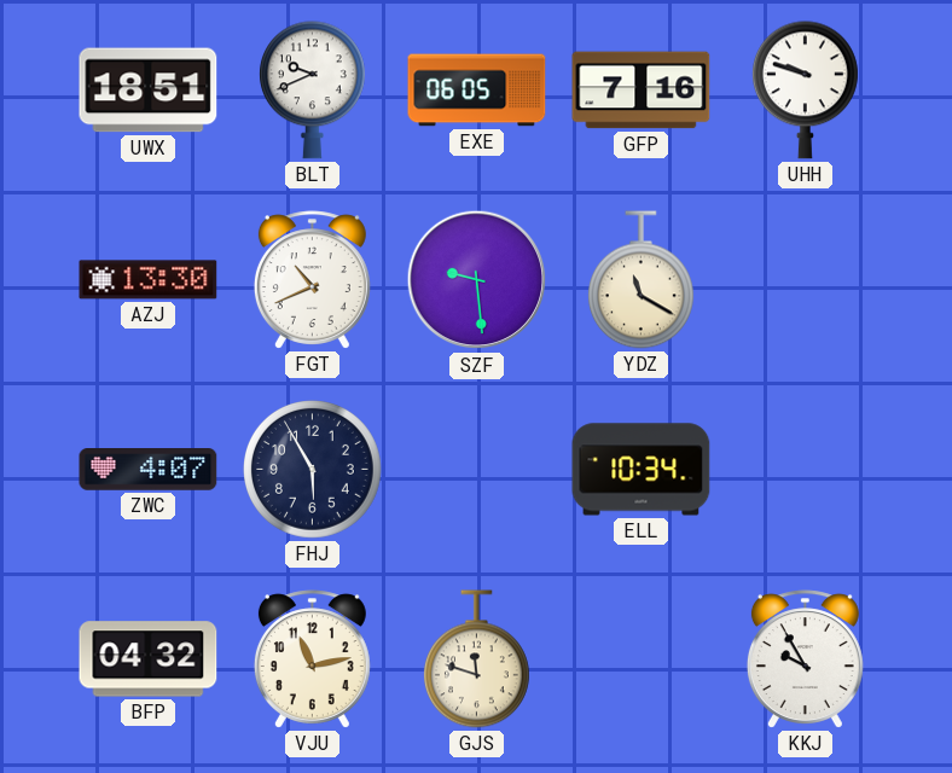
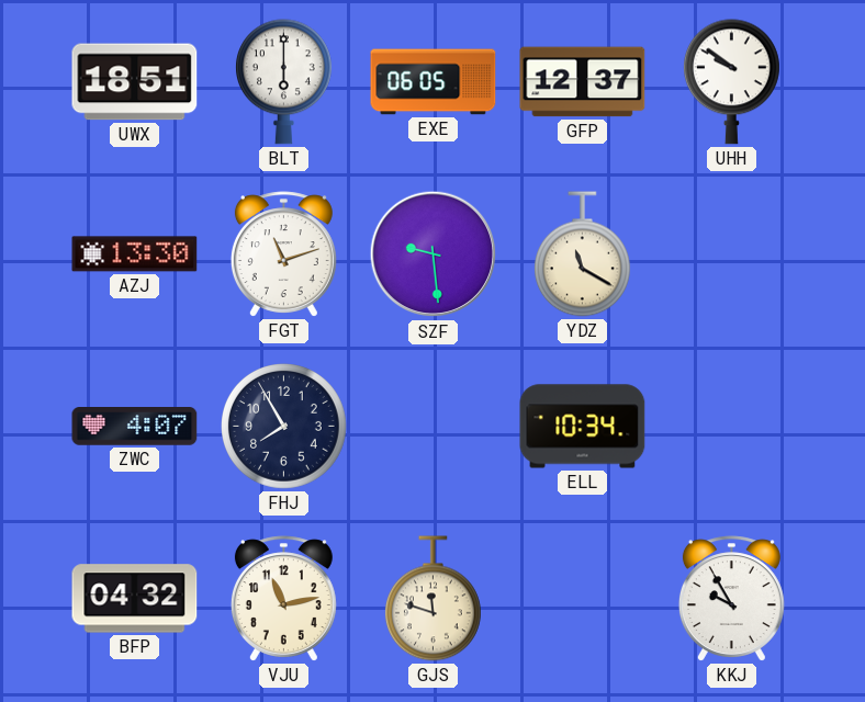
BLT: 9:41 -> 6:00
GFP: 7:16 -> 12:37
UHH: 9:48 -> 9:51
FGT: 10:41 -> 11:12
FHJ: 5:55 -> 7:55
